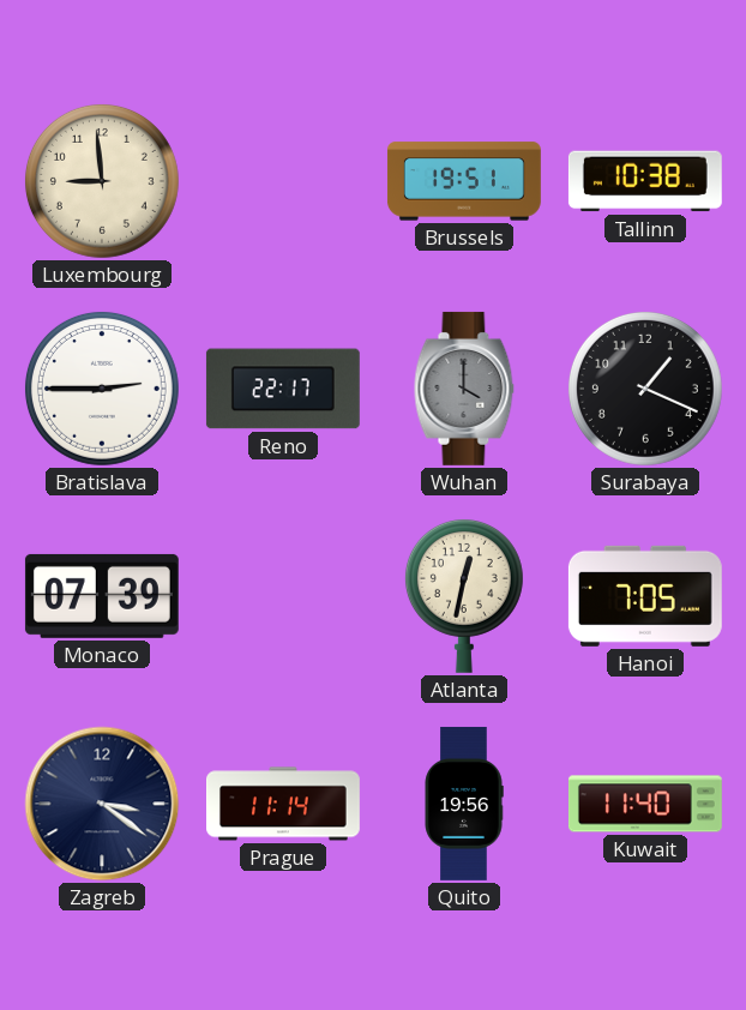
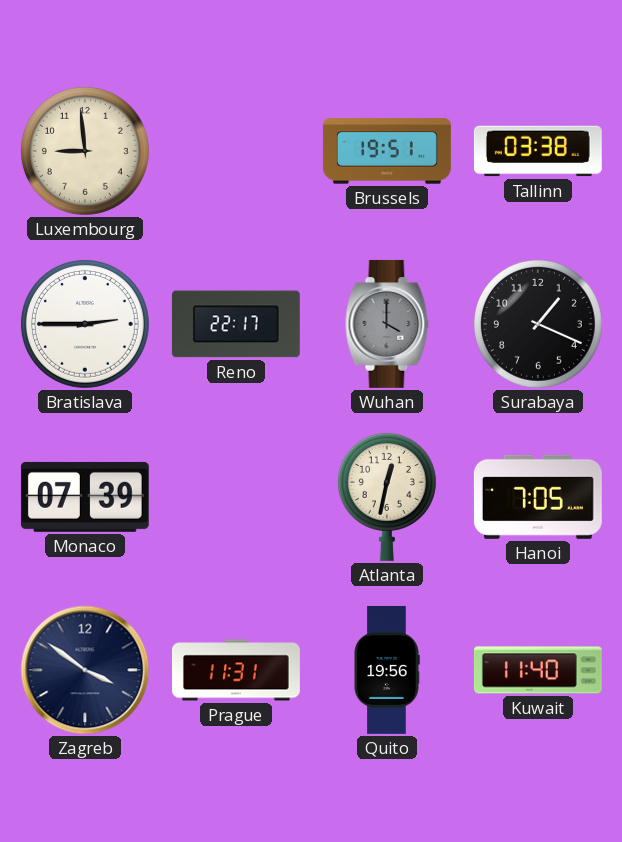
Tallinn: 10:38 -> 03:38
Zagreb: 3:21 -> 3:51
Prague: 11:14 -> 11:31
